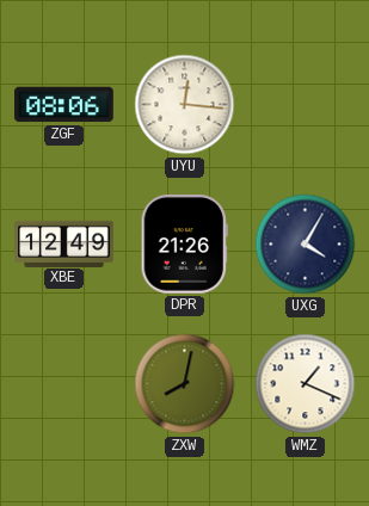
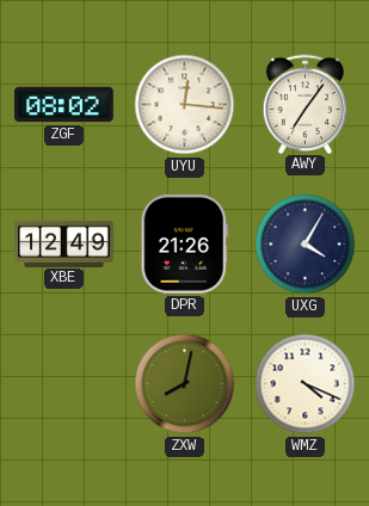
ZGF: 08:06 -> 08:02
AWY: none -> 7:06
WMZ: 1:19 -> 4:19
